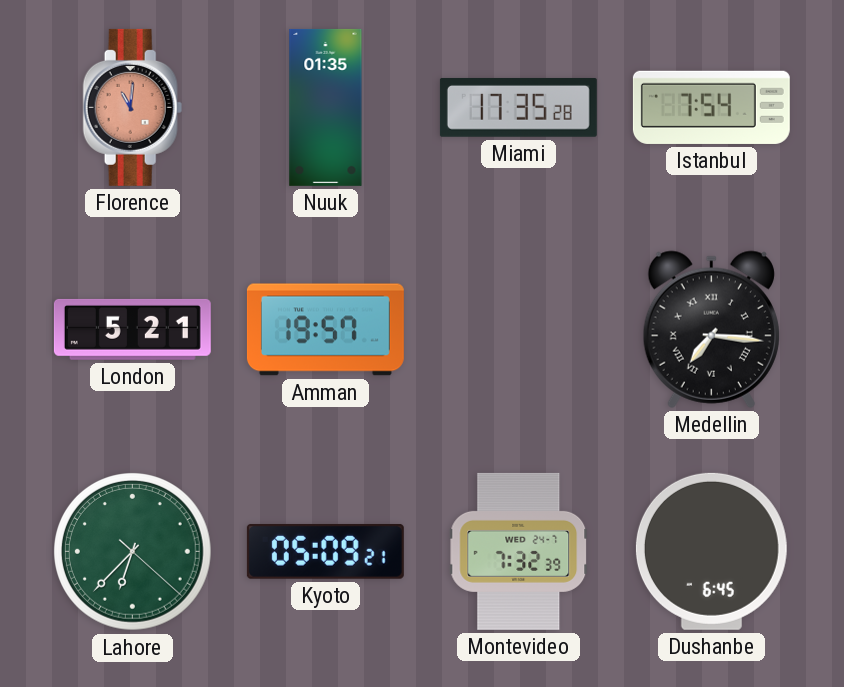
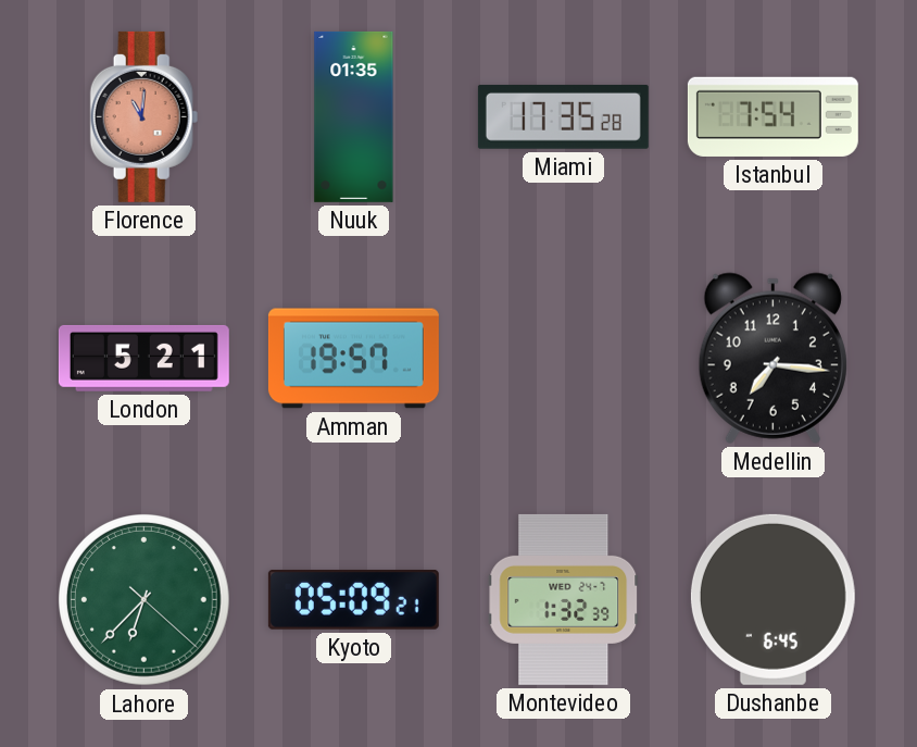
Medellin numerals: Roman -> Arabic
Montevideo: 7:32 -> 1:32
